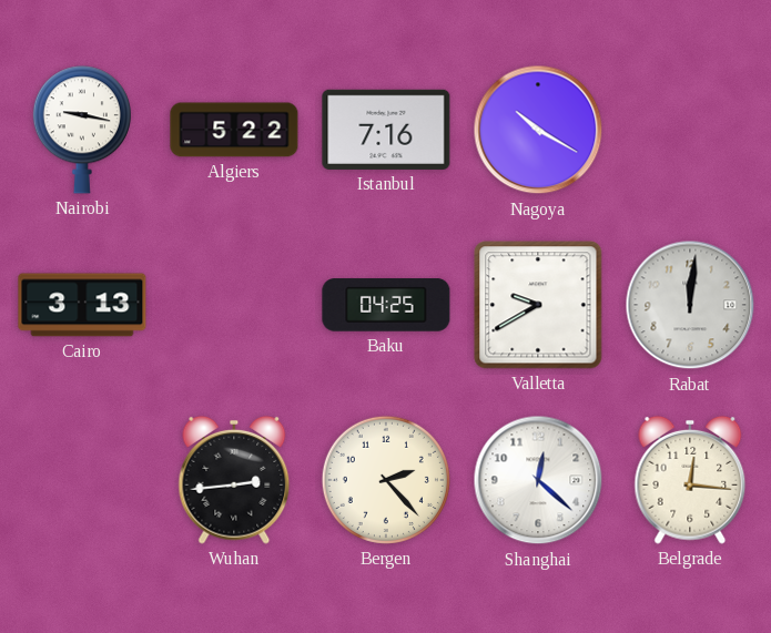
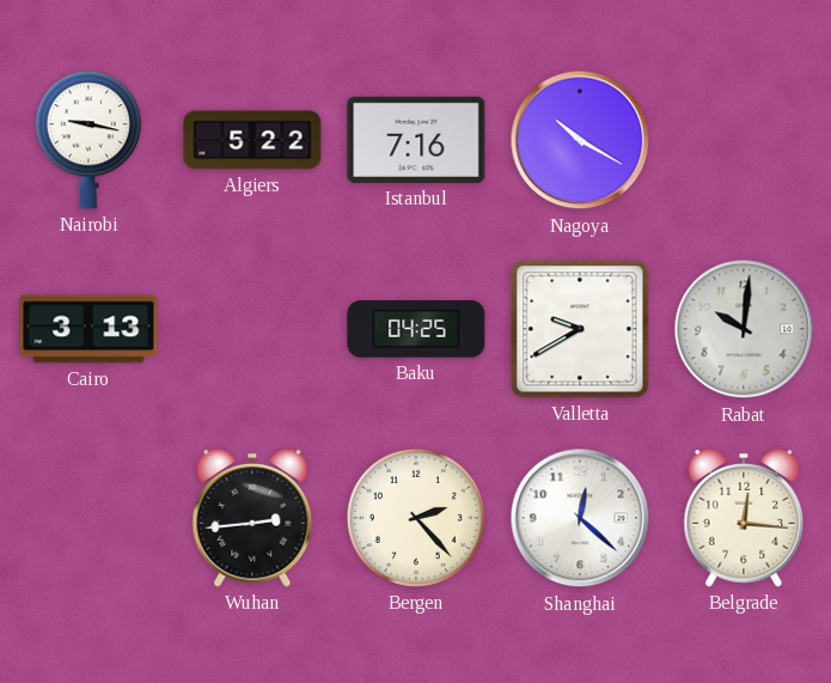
Rabat: 12:01 -> 10:01
